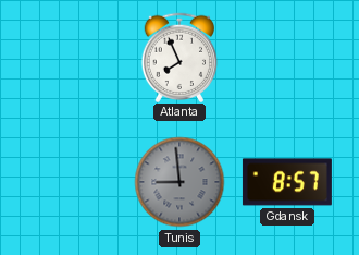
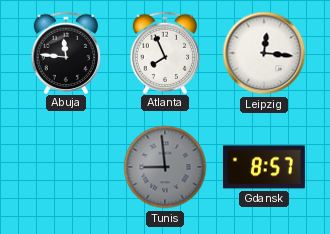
Abuja: none -> 11:46
Leipzig: none -> 12:16
